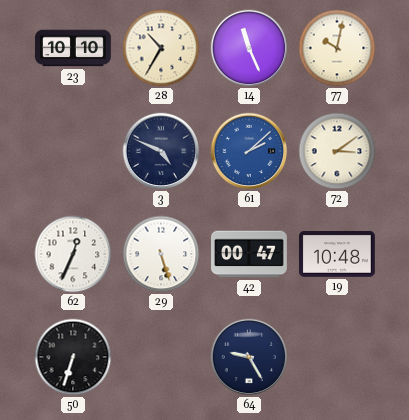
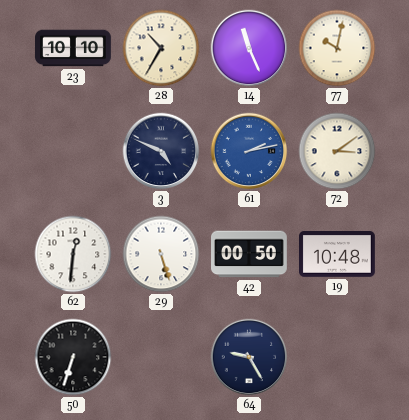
61: 2:08 -> 2:13
62: 12:34 -> 12:31
42: 00:47 -> 00:50
